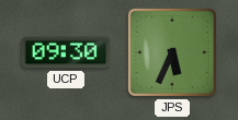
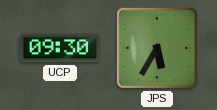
JPS: 5:34 -> 5:35
